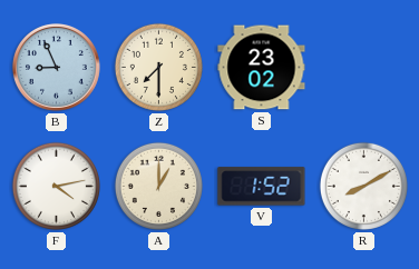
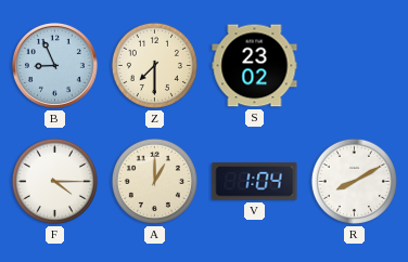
F: 4:13 -> 4:15
V: 1:52 -> 1:04
